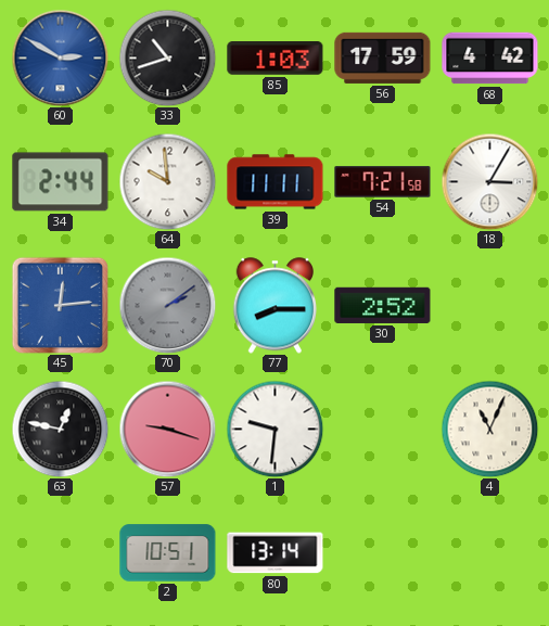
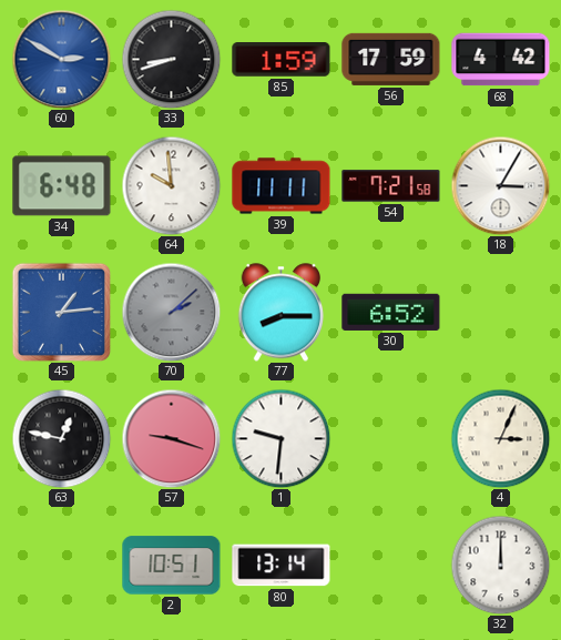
33: 10:42 -> 8:42
85: 1:03 -> 1:59
34: 2:44 -> 6:48
45: 12:14 -> 1:14
70: 2:09 -> 2:08
30: 2:52 -> 6:52
4: 11:04 -> 3:04
32: none -> 12:00
